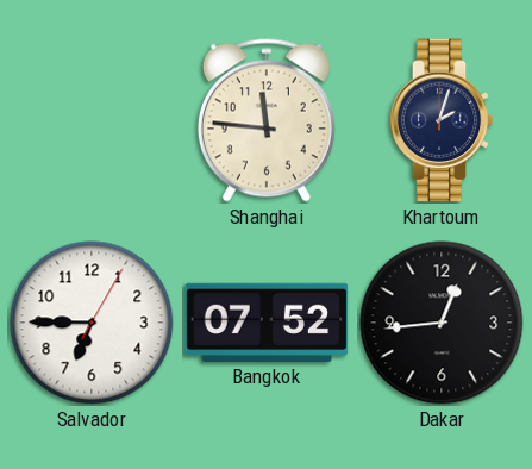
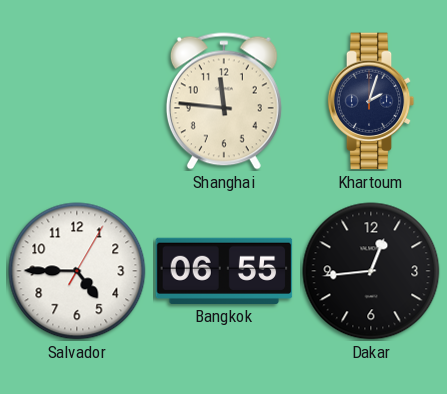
Salvador: 6:45 -> 4:45
Bangkok: 07:52 -> 06:55
